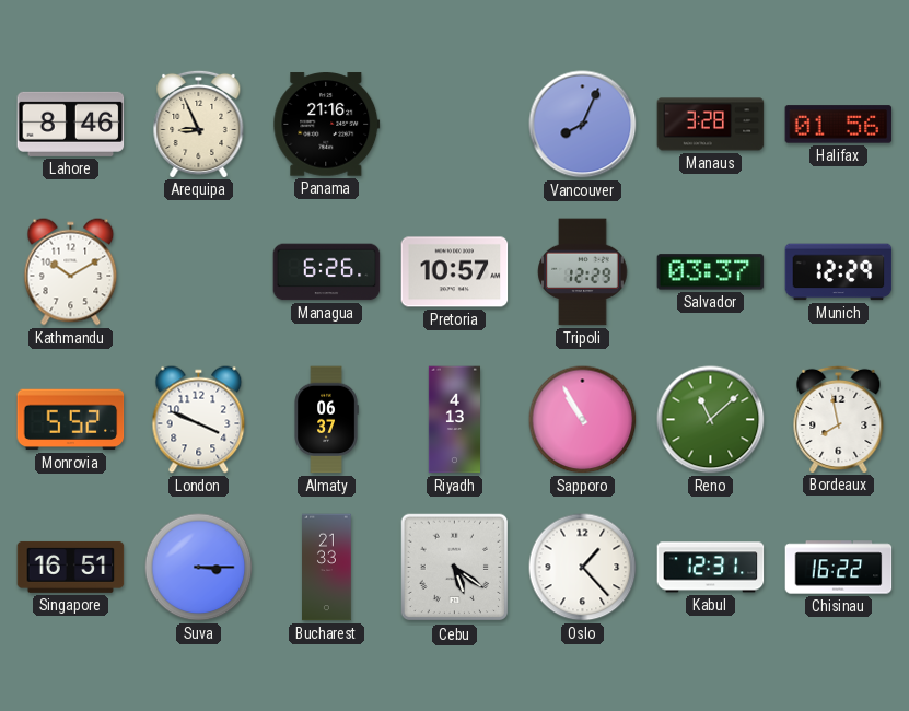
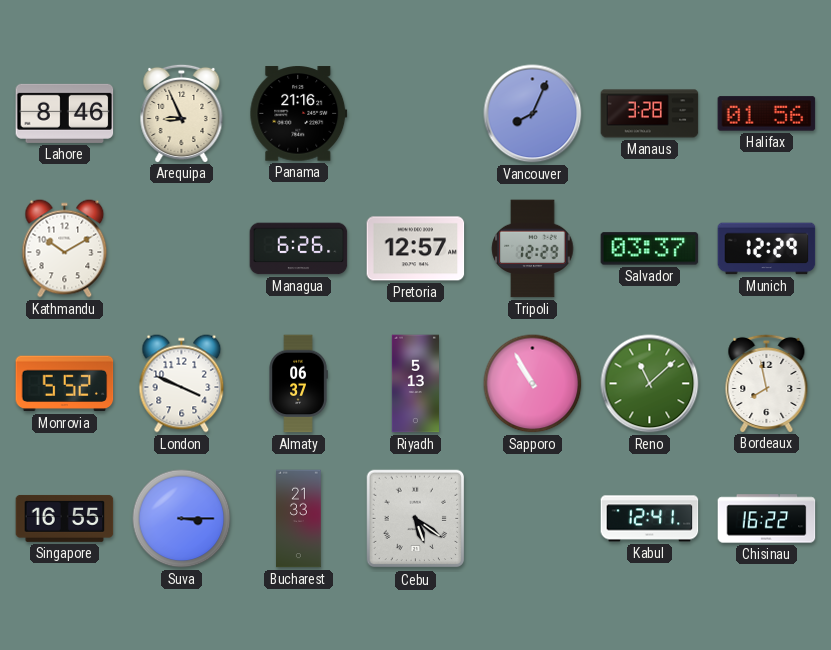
Pretoria: 10:57 -> 12:57
Riyadh: 4:13 -> 5:13
Singapore: 16:51 -> 16:55
Oslo: 1:23 -> none
Kabul: 12:31 -> 12:41
